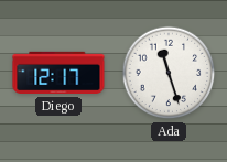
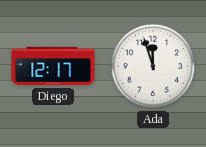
Ada: 11:27 -> 11:57
